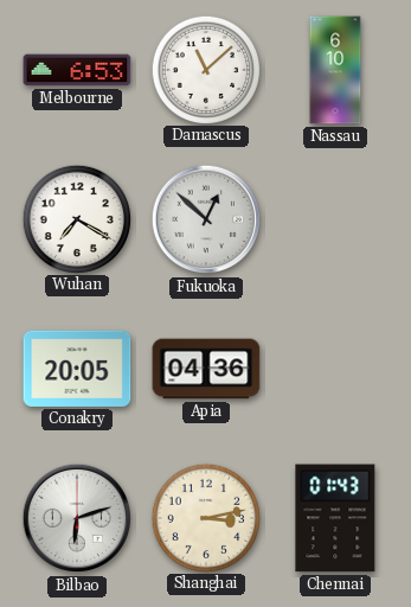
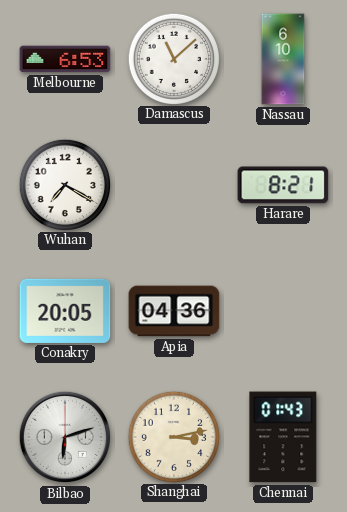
Fukuoka: 12:52 -> none
Harare: none -> 8:21
